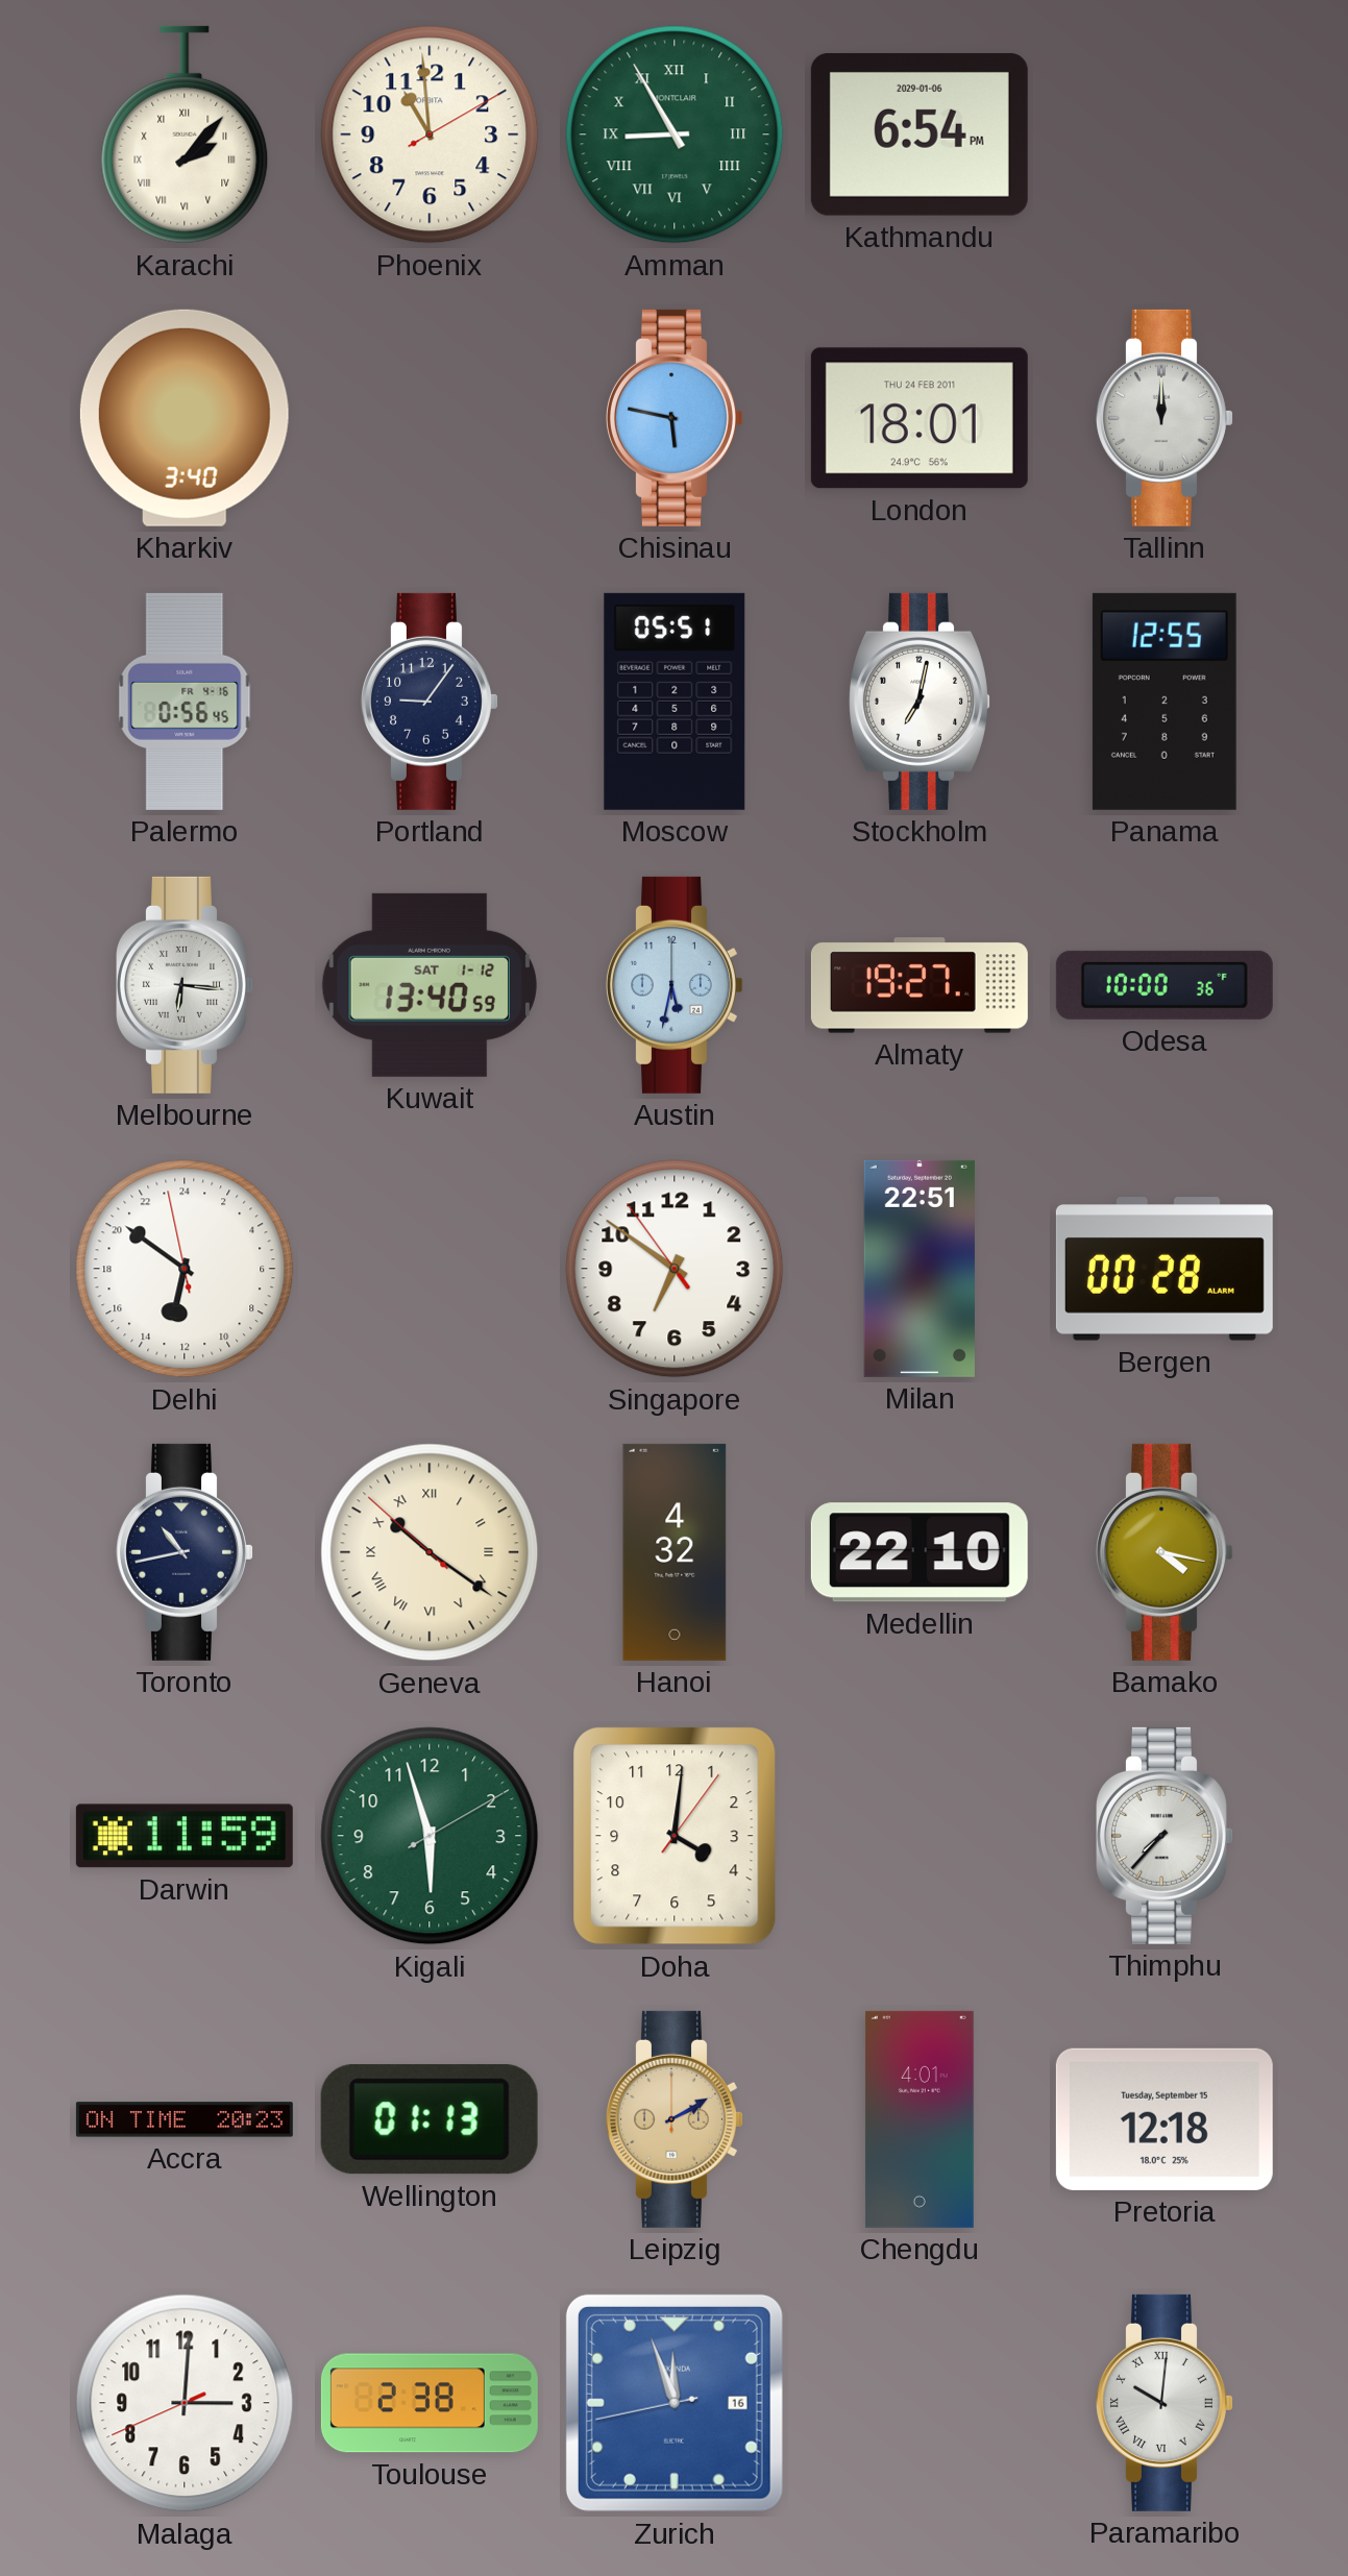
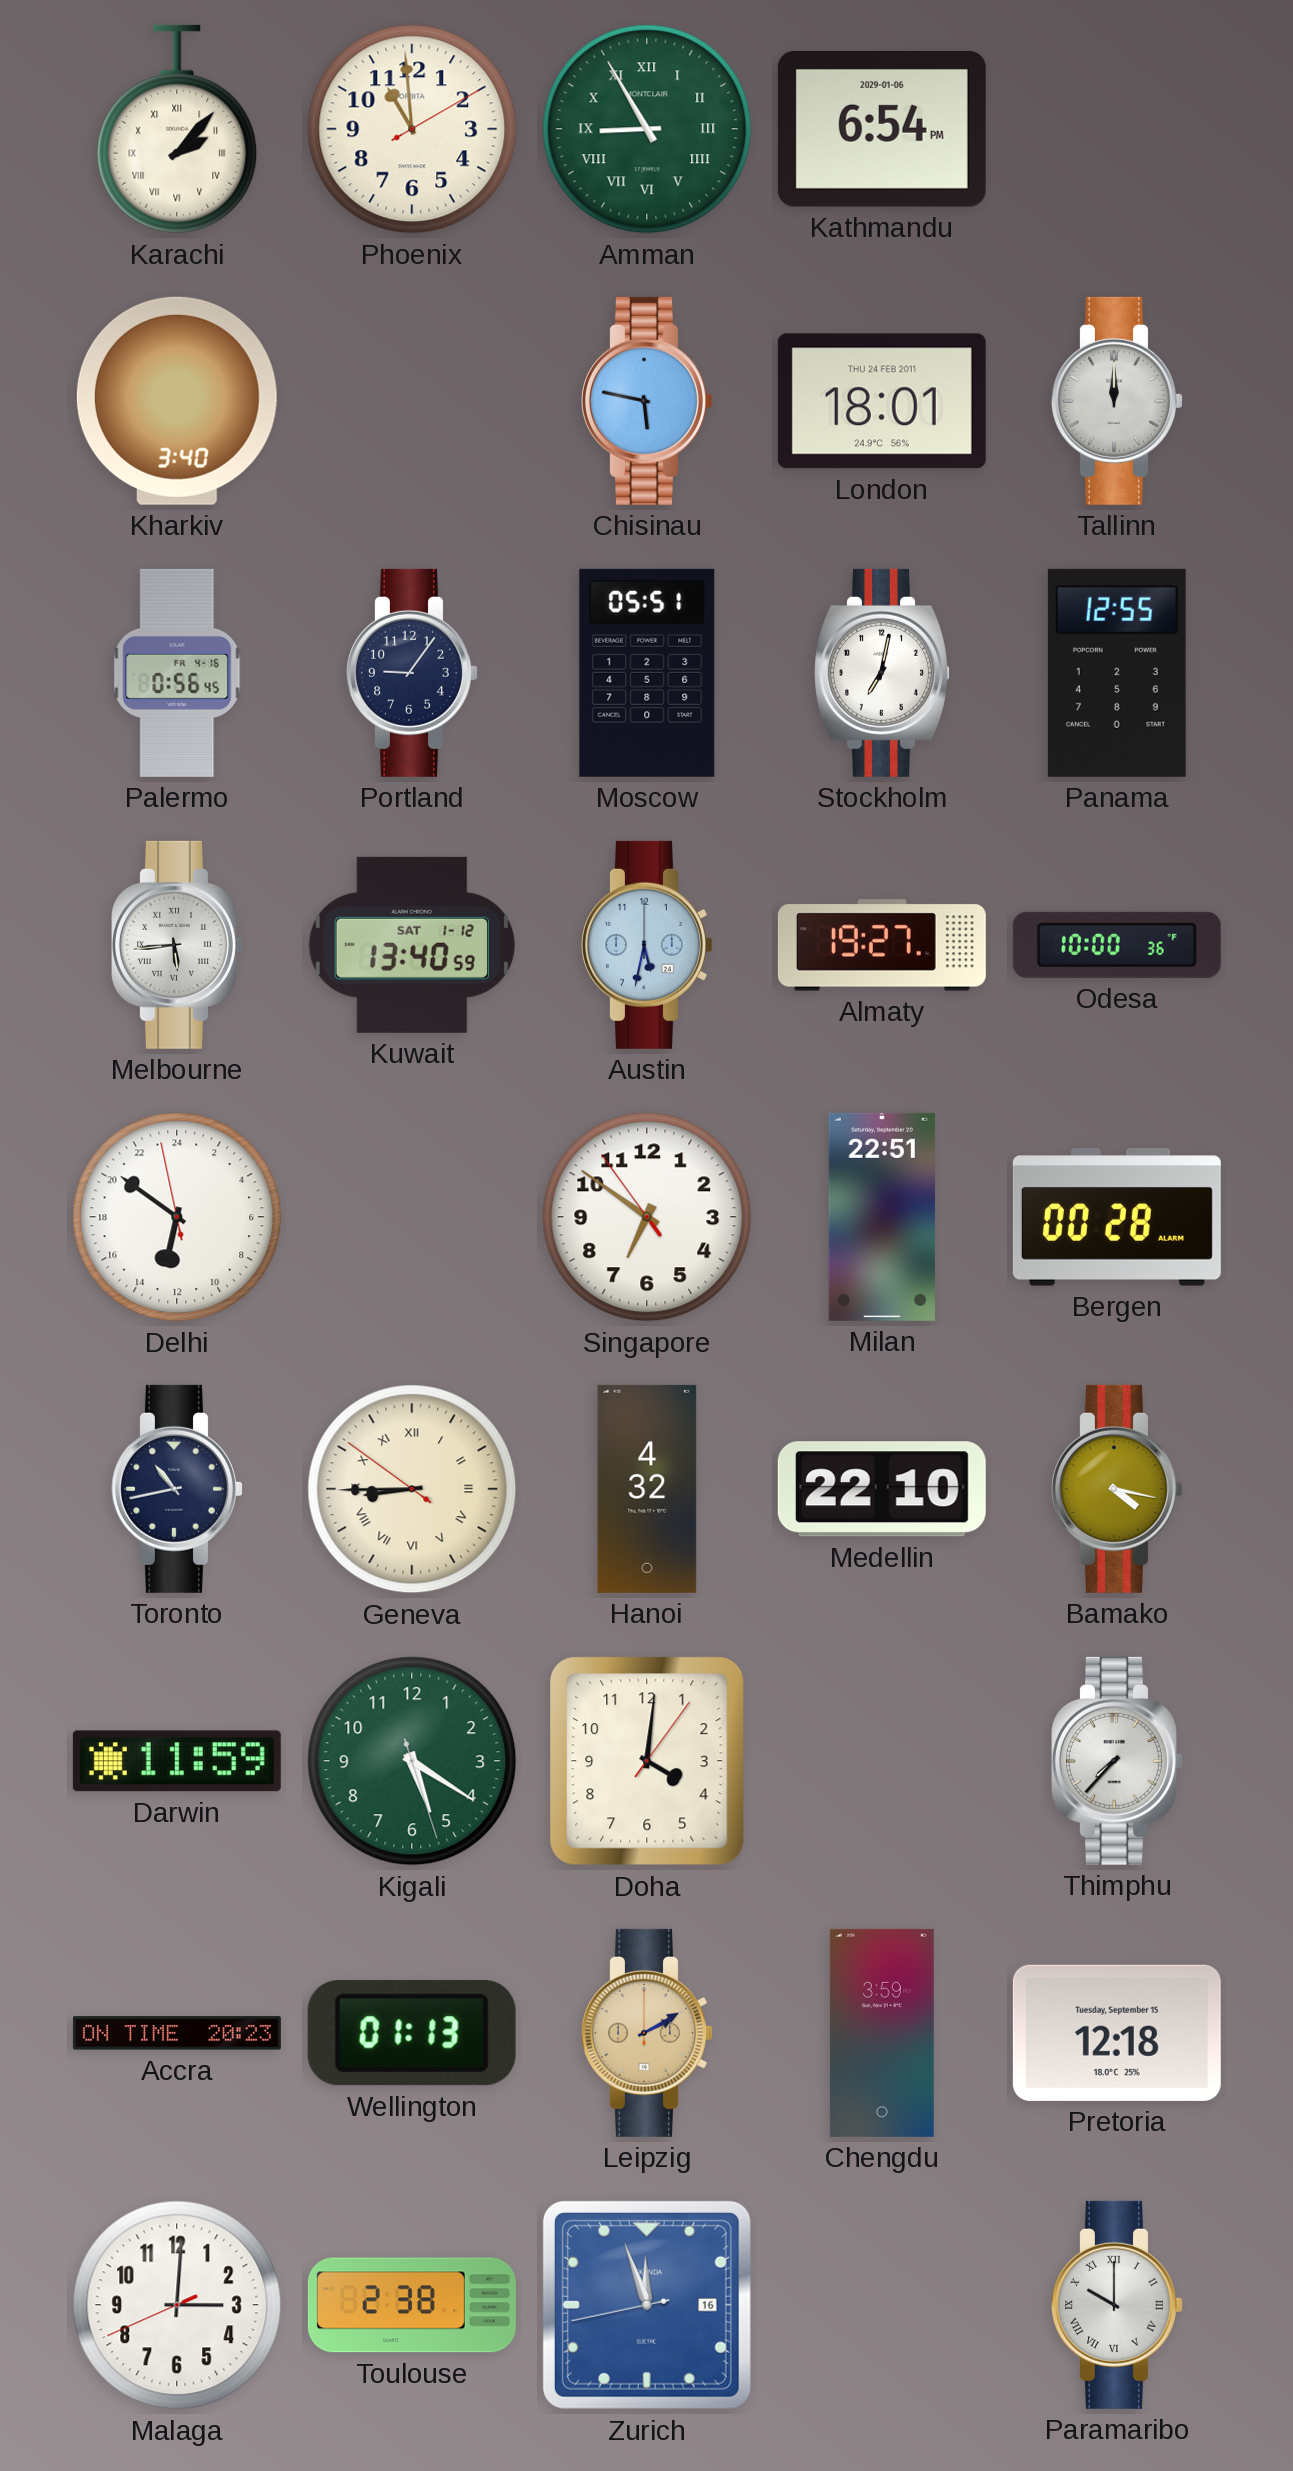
Melbourne: 6:16 -> 5:44
Geneva: 10:20 -> 8:44
Kigali: 5:57 -> 5:20
Chengdu: 4:01 -> 3:59
Paramaribo: 10:01 -> 10:00
